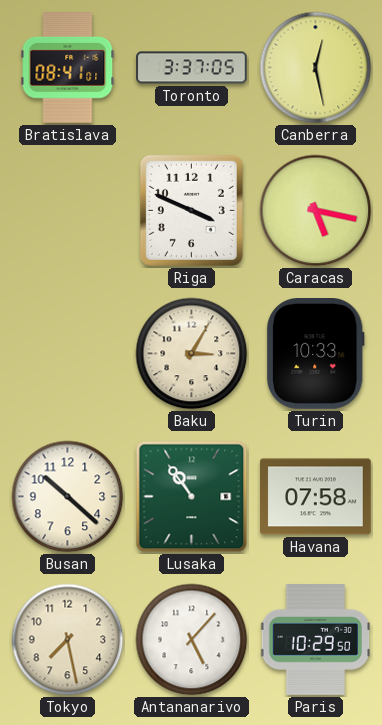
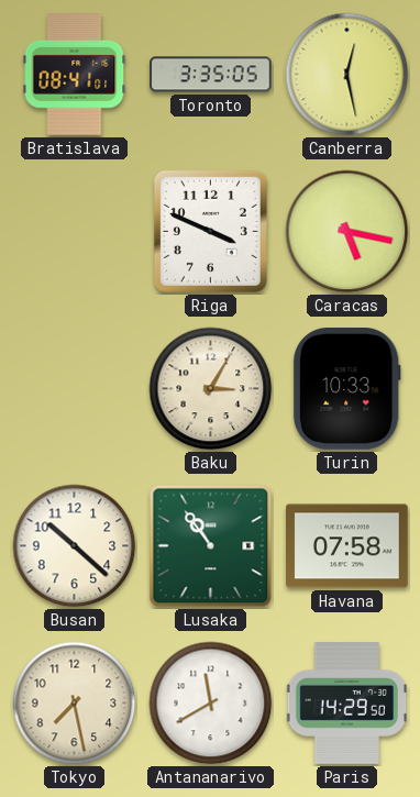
Toronto: 3:37 -> 3:35
Antananarivo: 5:07 -> 11:40
Paris: 10:29 -> 14:29
